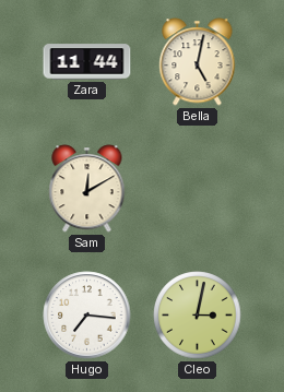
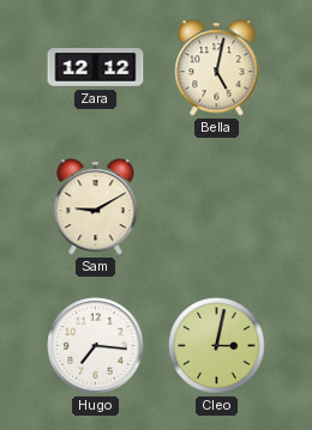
Zara: 11:44 -> 12:12
Sam: 12:10 -> 9:10
